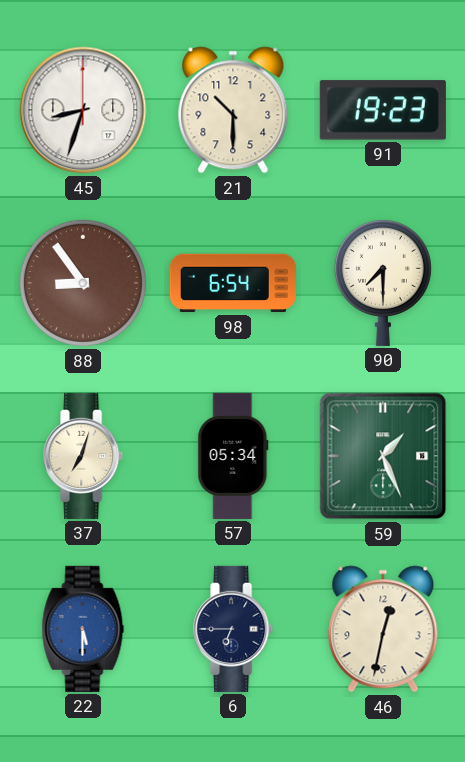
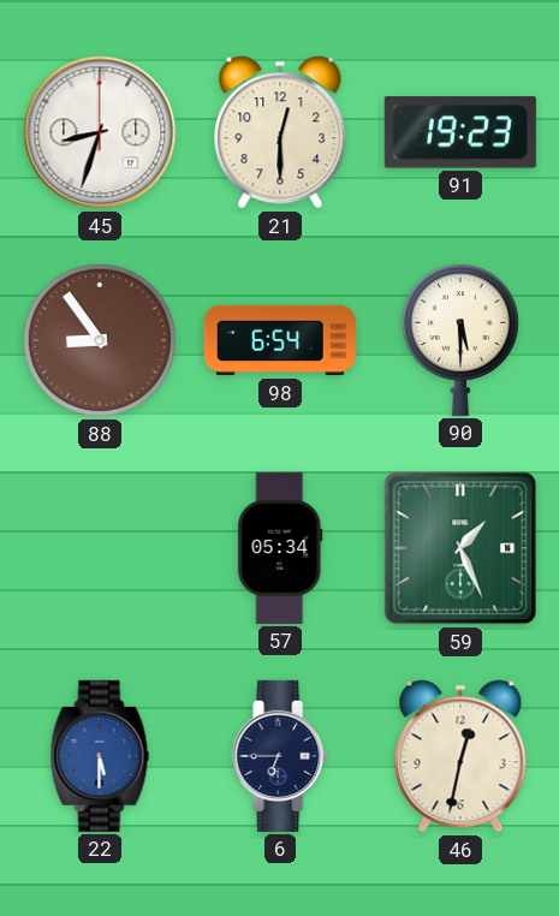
21: 10:30 -> 12:30
90: 7:30 -> 5:30
37: 7:03 -> none
